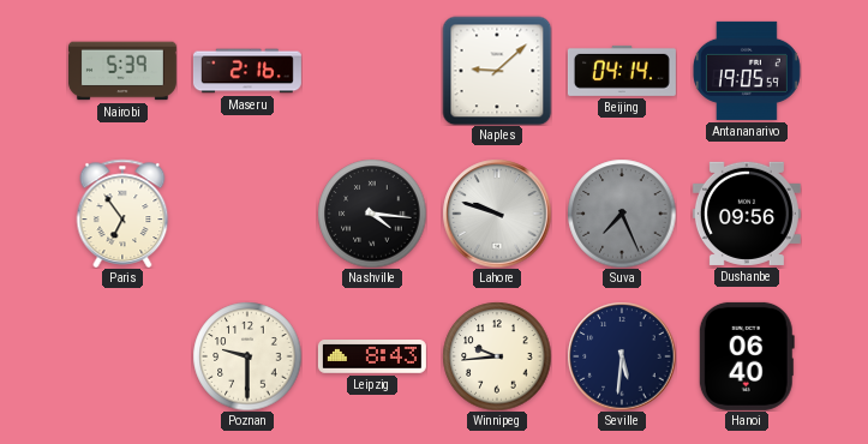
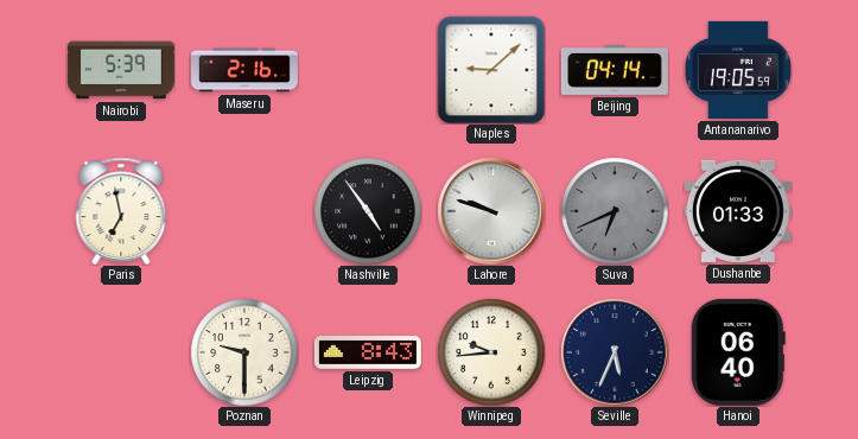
Paris: 6:54 -> 6:58
Nashville: 4:16 -> 4:54
Suva: 7:26 -> 6:41
Dushanbe: 09:56 -> 01:33
Seville: 5:31 -> 5:34
